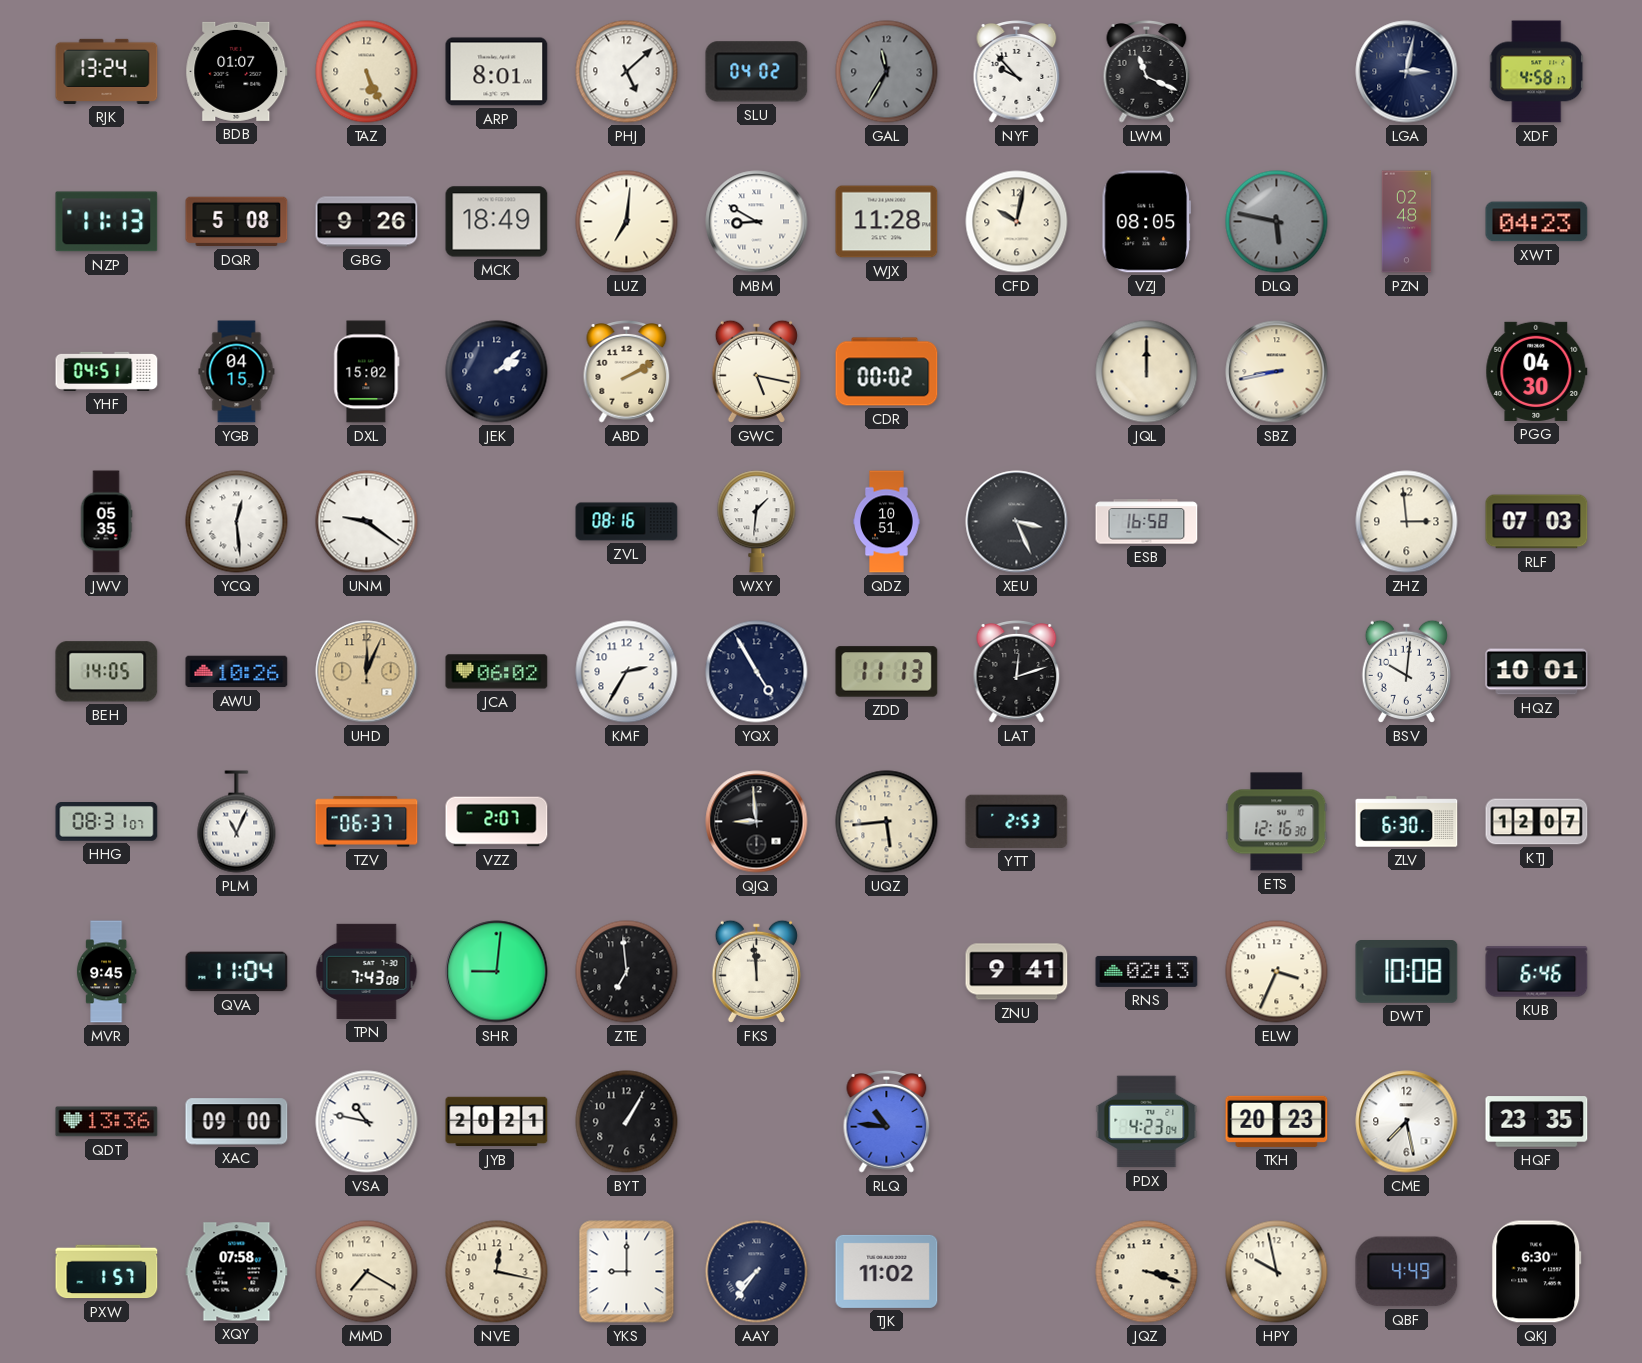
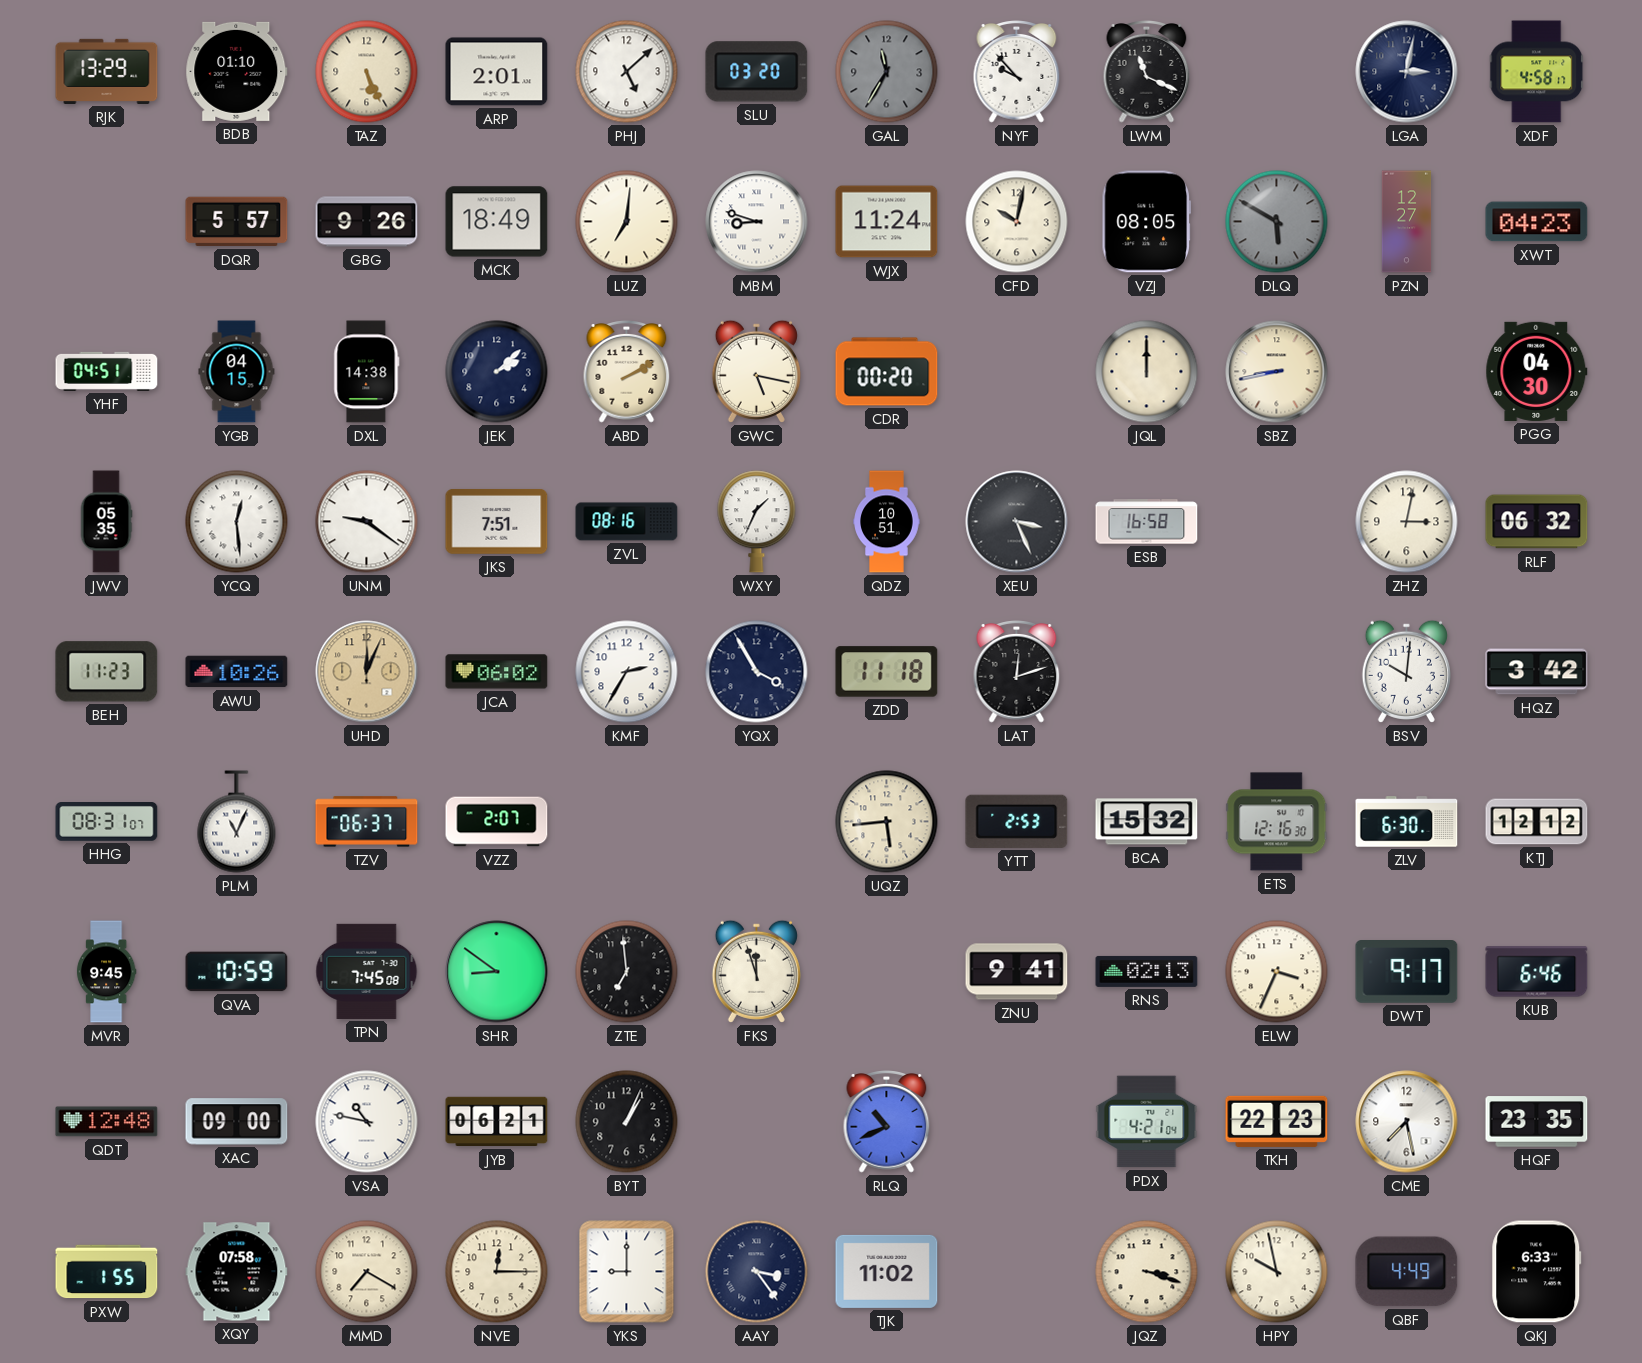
RJK: 13:24 -> 13:29
BDB: 01:07 -> 01:10
ARP: 8:01 -> 2:01
SLU: 04:02 -> 03:20
NZP: 11:13 -> none
DQR: 5:08 -> 5:57
MBM: 8:50 -> 8:48
WJX: 11:28 -> 11:24
DLQ: 5:47 -> 5:50
PZN: 02:48 -> 12:27
DXL: 15:02 -> 14:38
CDR: 00:02 -> 00:20
JKS: none -> 7:51
WXY: 1:31 -> 1:34
ZHZ: 2:59 -> 3:02
RLF: 07:03 -> 06:32
BEH: 14:05 -> 11:23
YQX: 4:55 -> 3:55
ZDD: 11:13 -> 11:18
HQZ: 10:01 -> 3:42
QJQ: 8:59 -> none
BCA: none -> 15:32
KTJ: 12:07 -> 12:12
QVA: 11:04 -> 10:59
TPN: 7:43 -> 7:45
SHR: 9:01 -> 8:51
FKS: 11:59 -> 11:57
DWT: 10:08 -> 9:17
QDT: 13:36 -> 12:48
JYB: 20:21 -> 06:21
BYT: 1:05 -> 1:04
RLQ: 10:46 -> 10:41
PDX: 4:23 -> 4:21
TKH: 20:23 -> 22:23
PXW: 1:57 -> 1:55
NVE: 12:17 -> 12:15
AAY: 7:36 -> 3:24
QKJ: 6:30 -> 6:33
